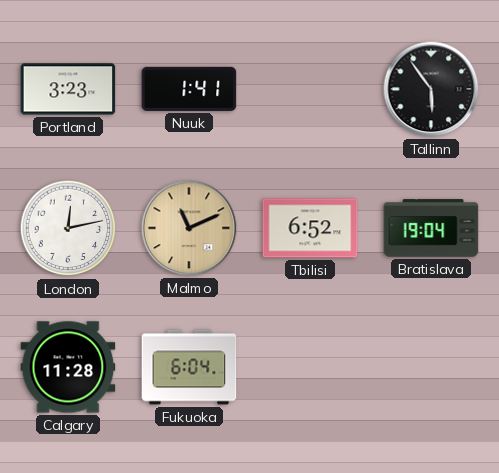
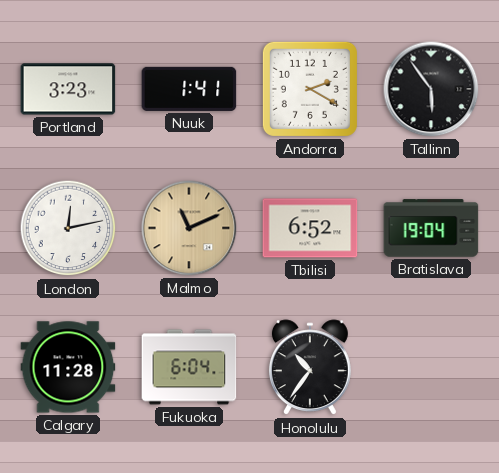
Andorra: none -> 2:20
Honolulu: none -> 10:36
